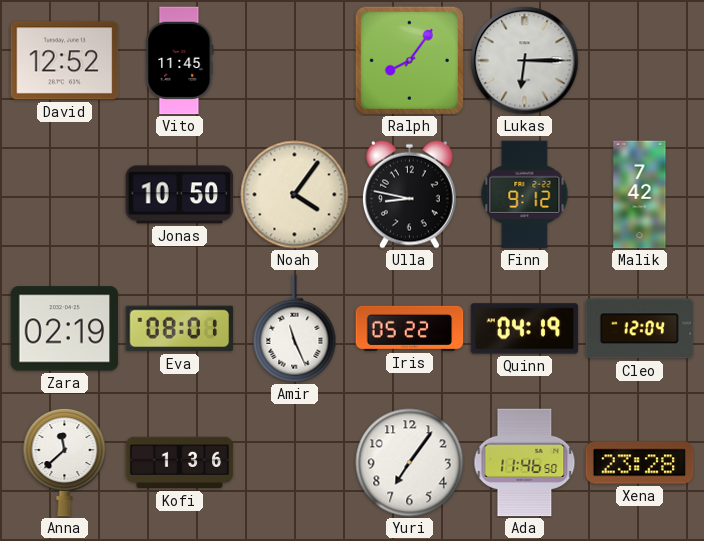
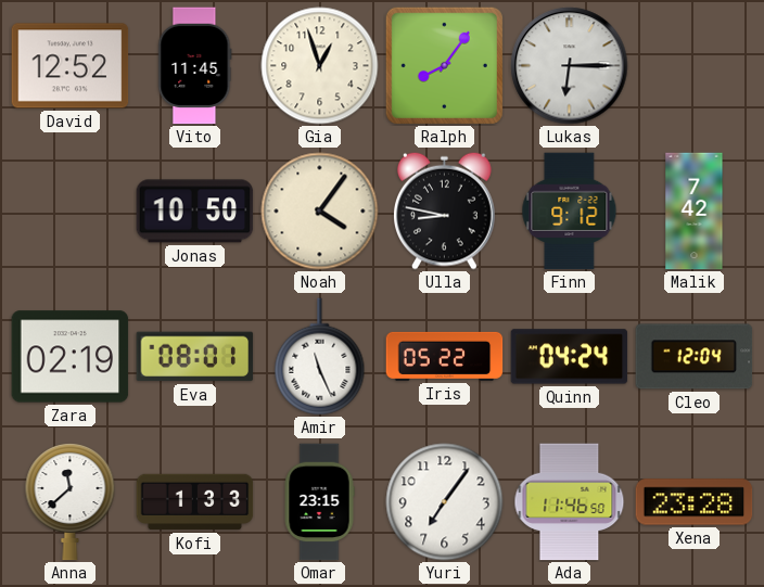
Gia: none -> 12:57
Quinn: 04:19 -> 04:24
Kofi: 1:36 -> 1:33
Omar: none -> 23:15
